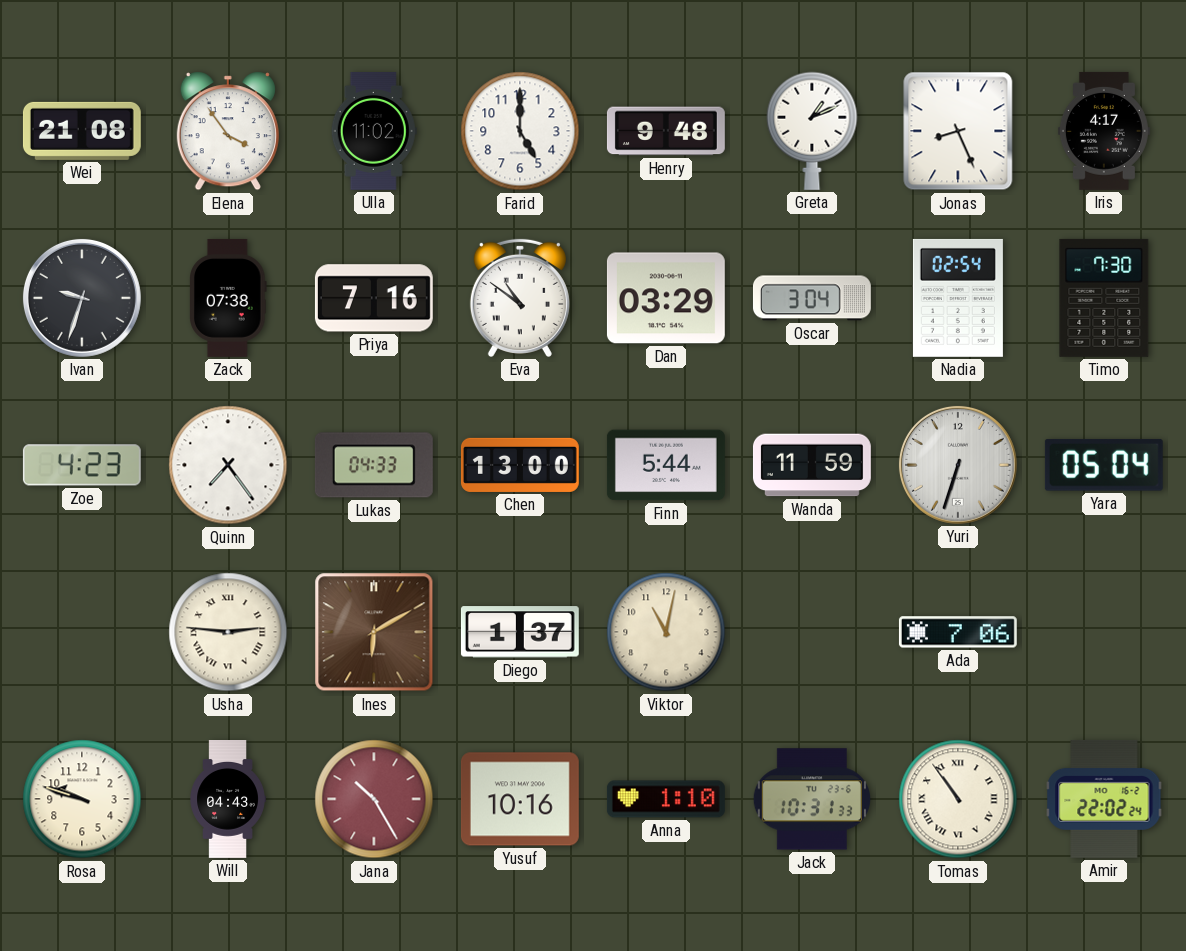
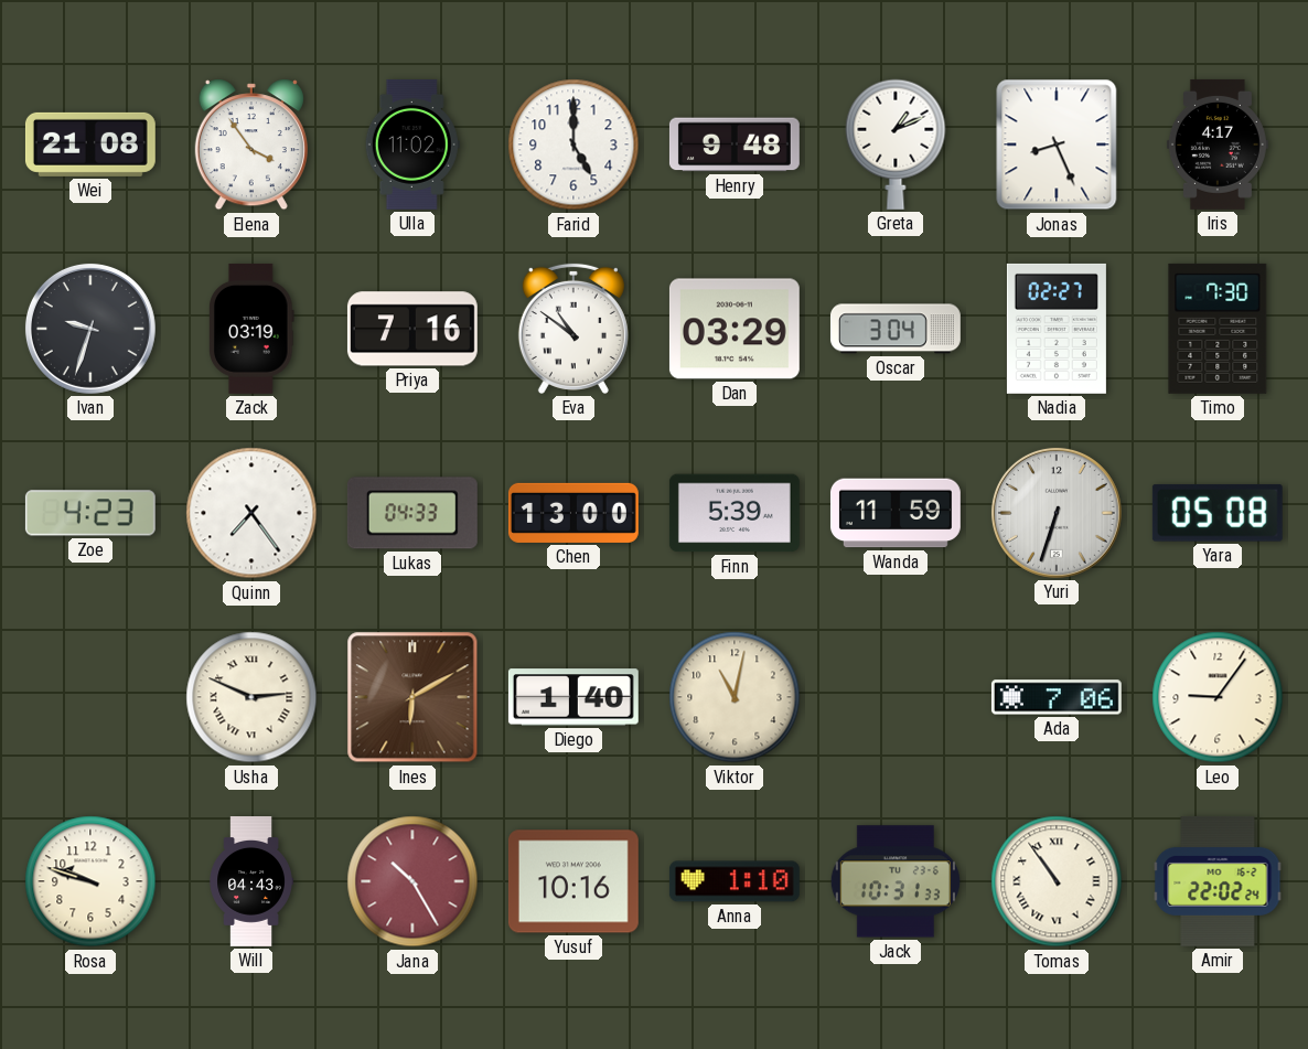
Zack: 07:38 -> 03:19
Nadia: 02:54 -> 02:27
Finn: 5:44 -> 5:39
Yara: 05:04 -> 05:08
Usha: 2:46 -> 2:49
Diego: 1:37 -> 1:40
Leo: none -> 9:06
